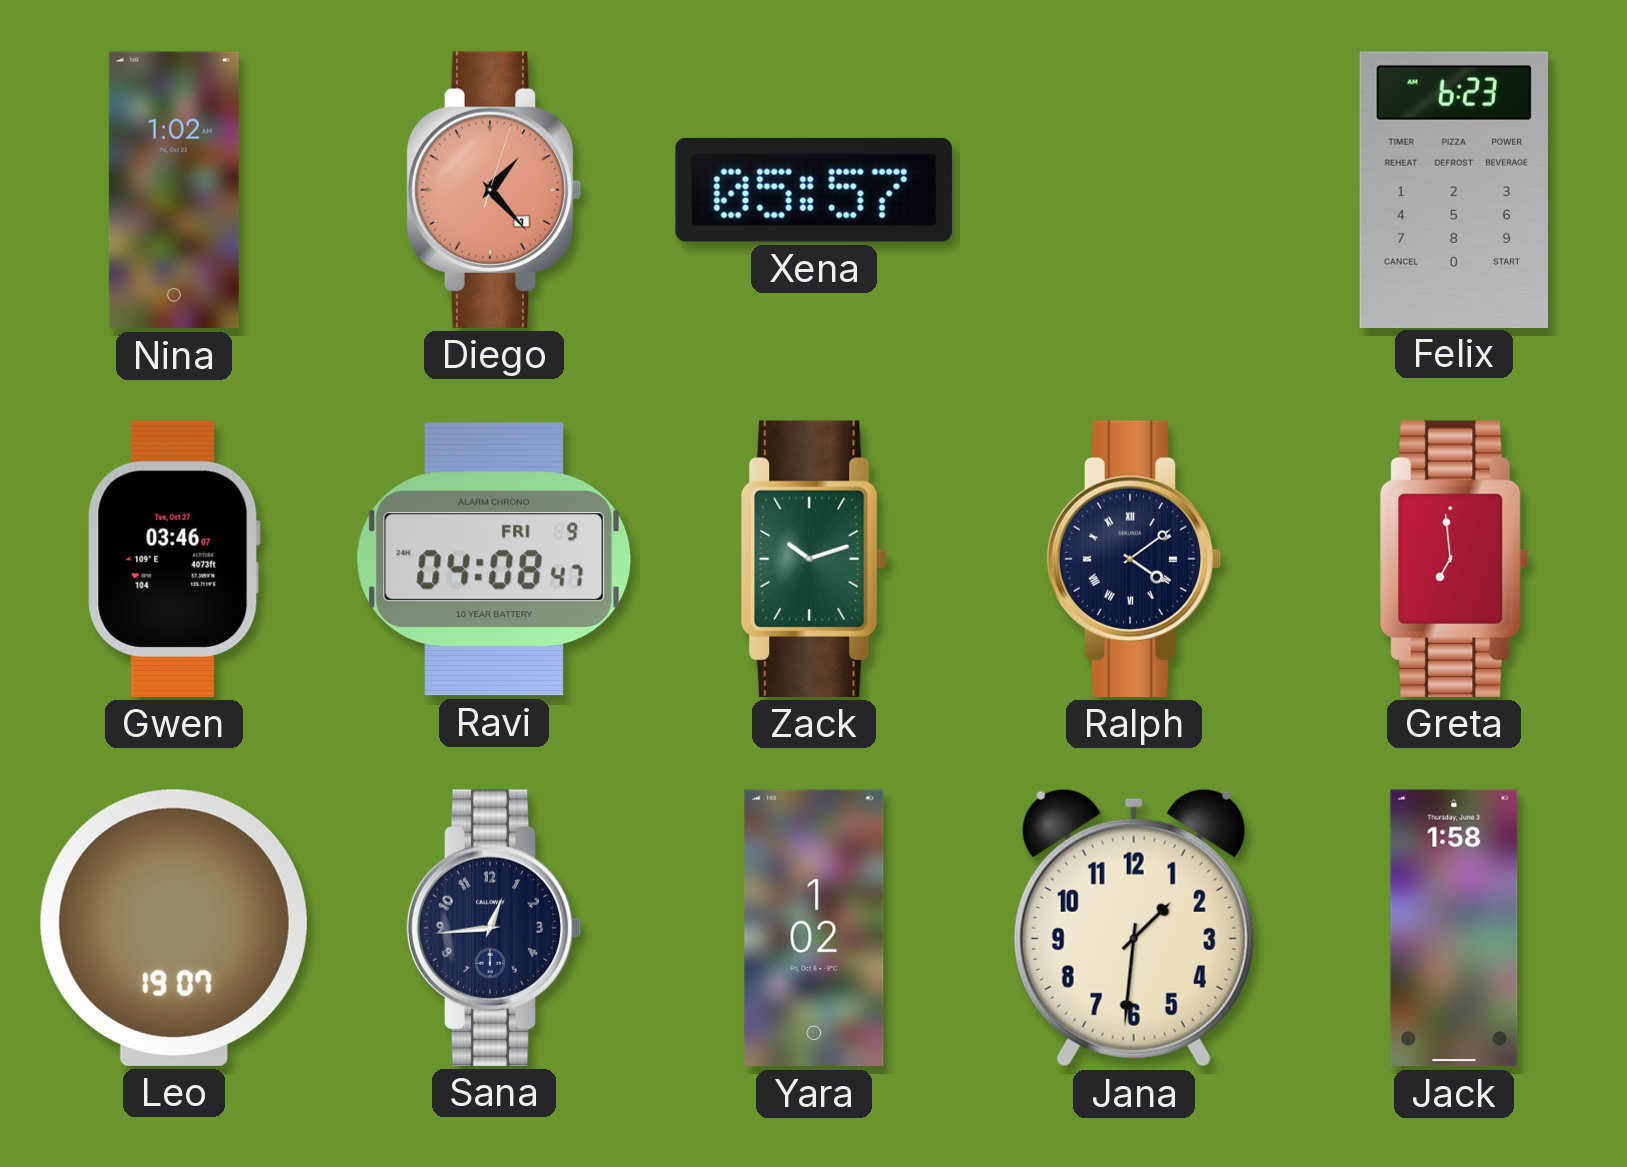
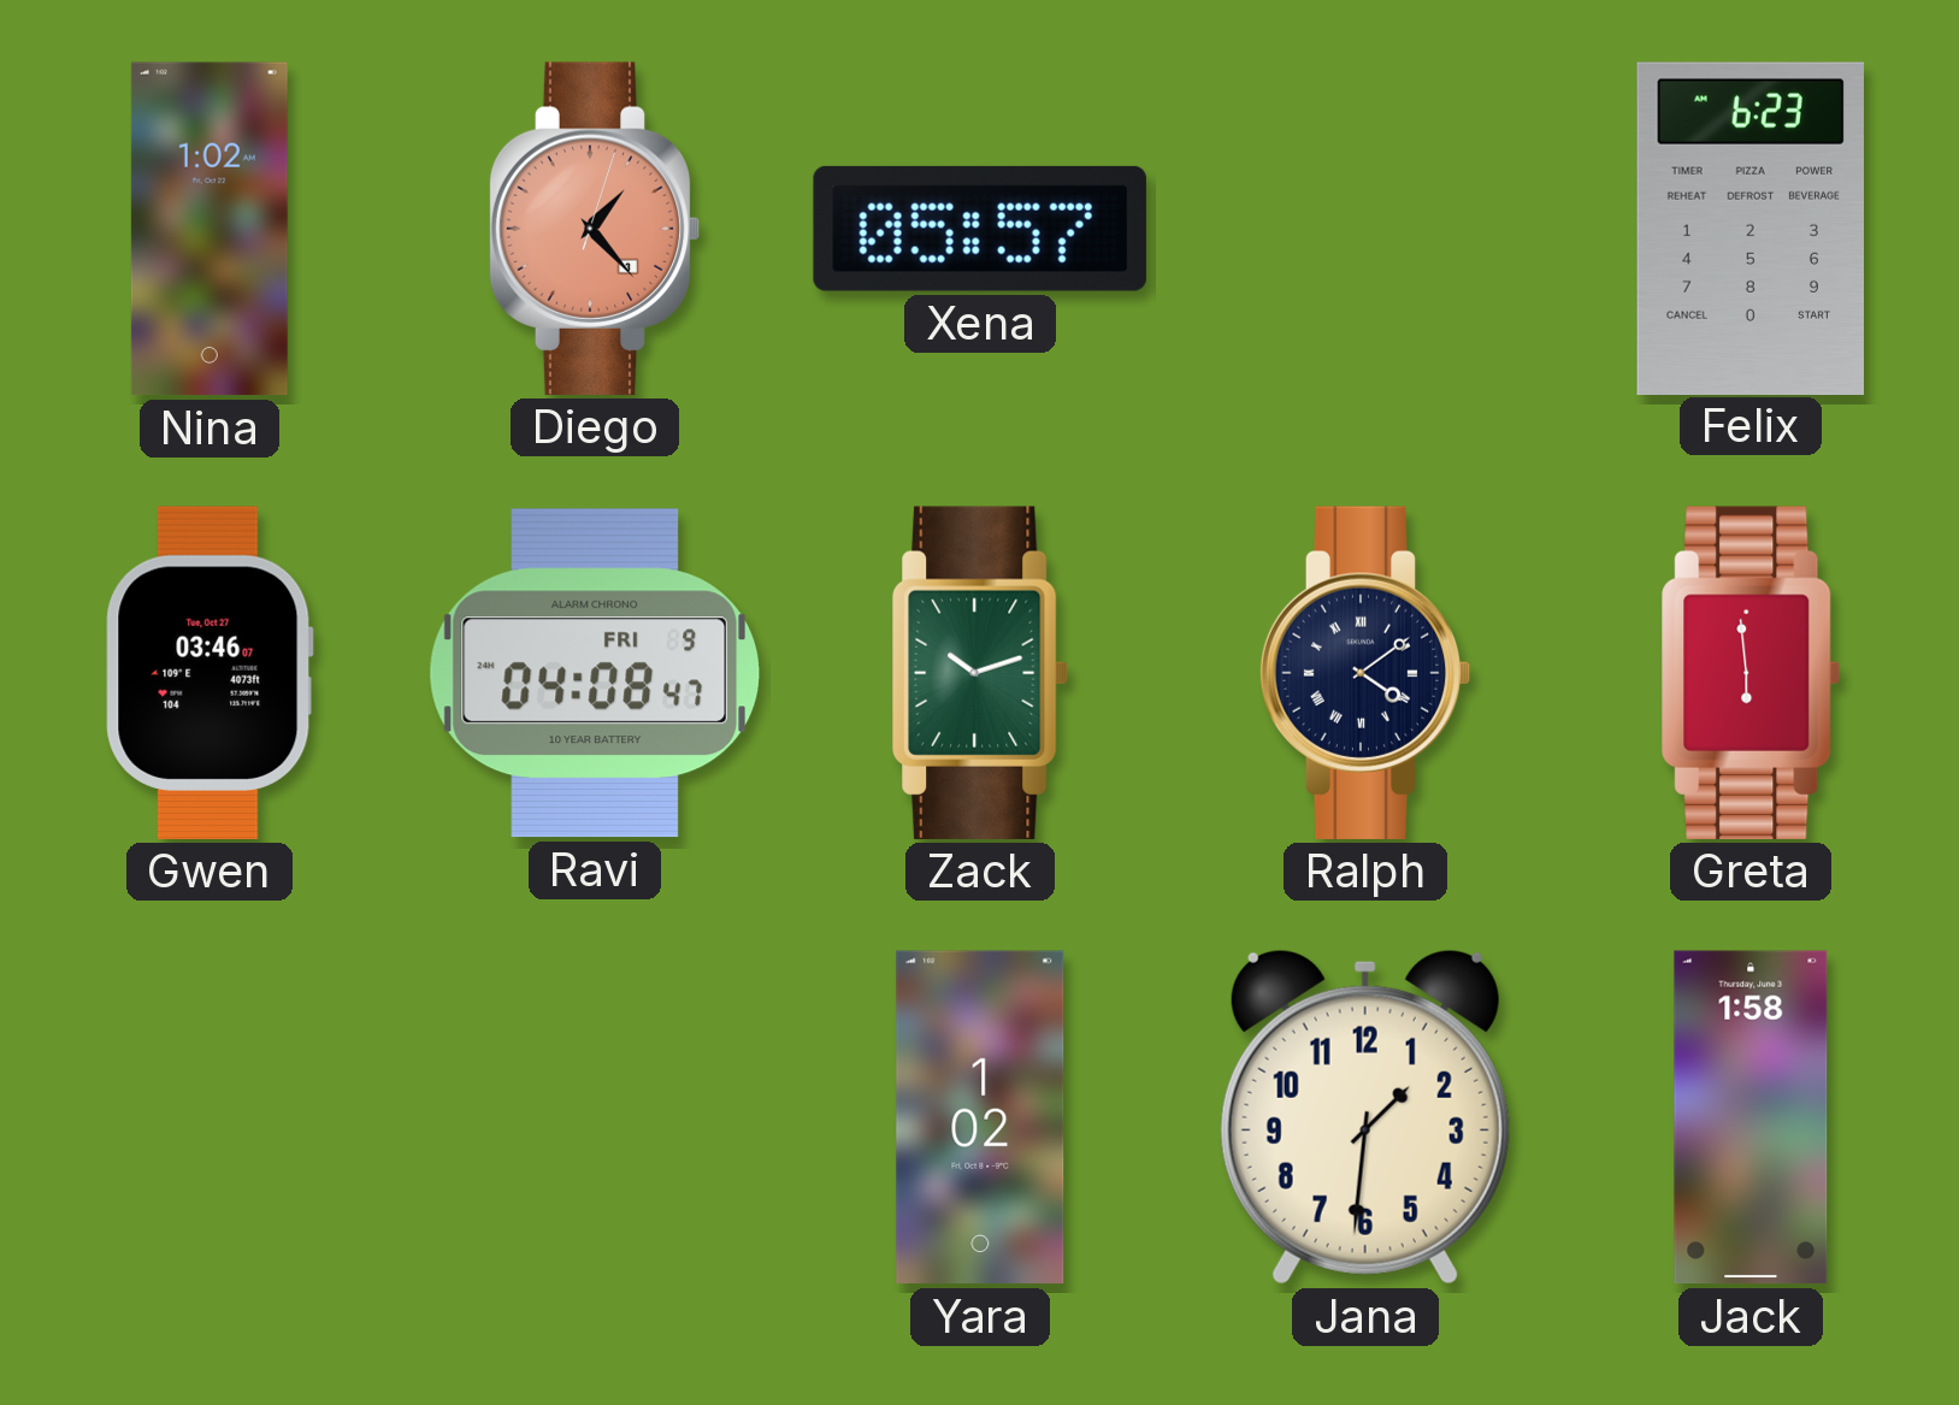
Greta: 6:59 -> 5:59
Leo: 19:07 -> none
Sana: 12:44 -> none
